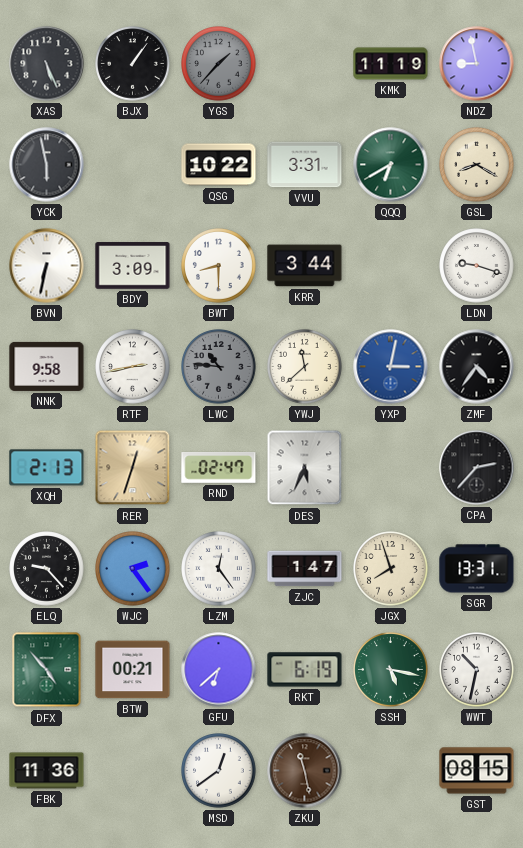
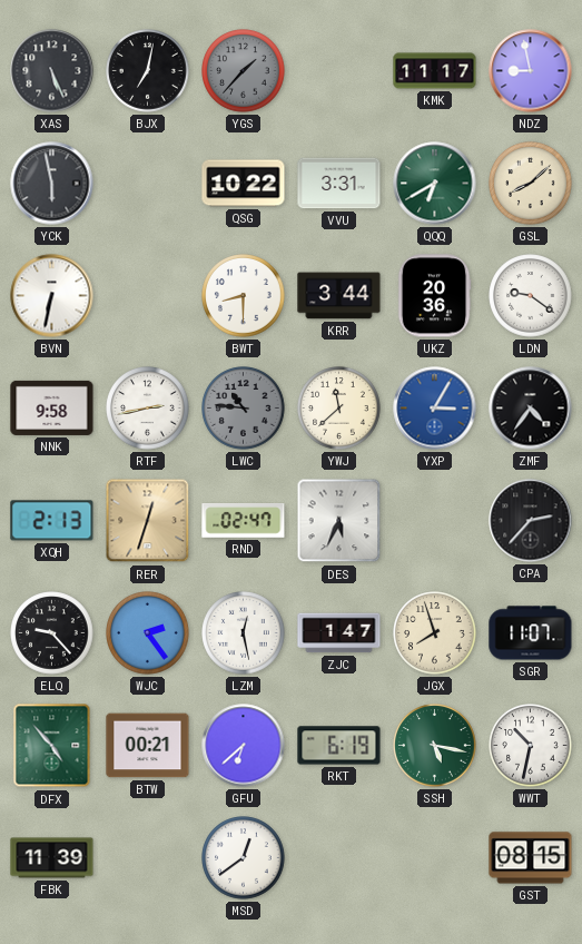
BJX: 1:06 -> 7:02
KMK: 11:19 -> 11:17
GSL: 8:20 -> 8:08
BDY: 3:09 -> none
UKZ: none -> 20:36
LDN: 9:18 -> 9:21
YXP: 3:02 -> 3:05
LZM: 12:24 -> 12:28
SGR: 13:31 -> 11:07
FBK: 11:36 -> 11:39
ZKU: 11:28 -> none
